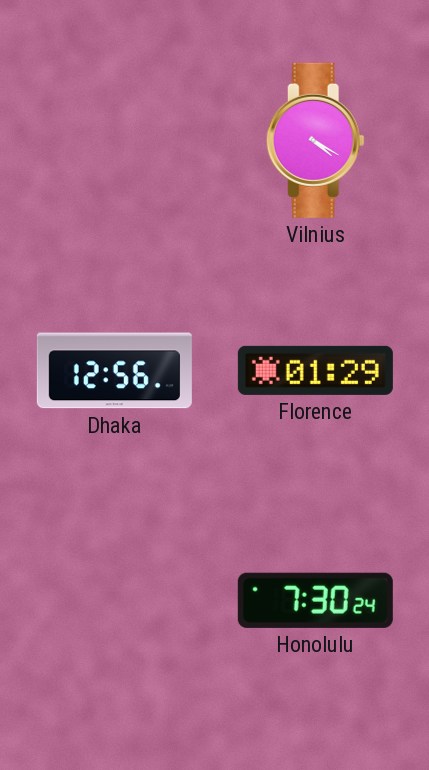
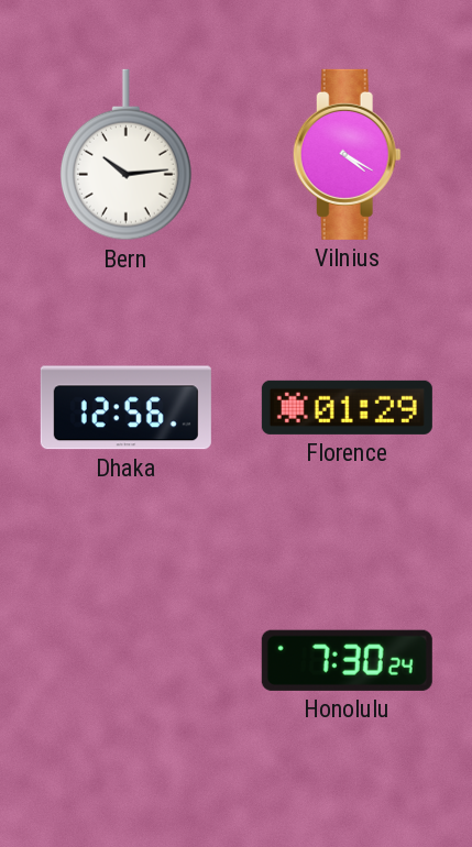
Bern: none -> 10:14
